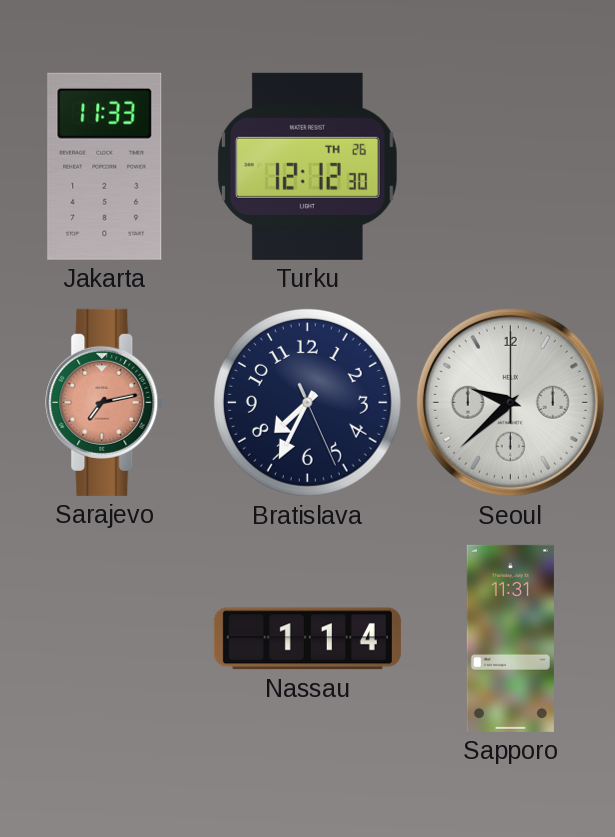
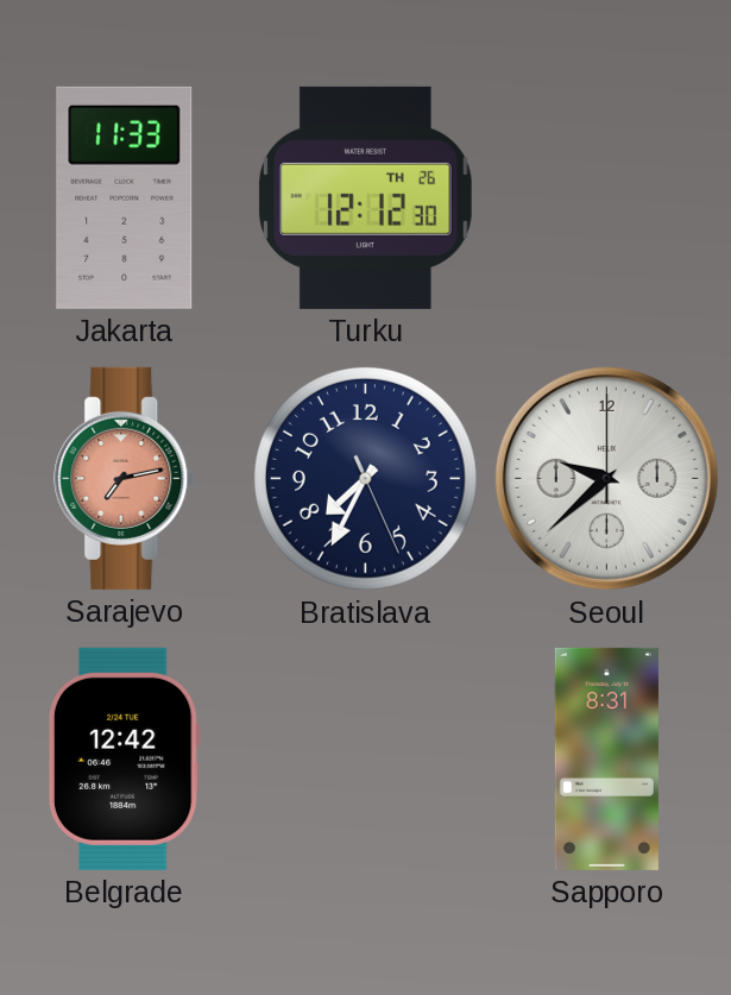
Belgrade: none -> 12:42
Nassau: 1:14 -> none
Sapporo: 11:31 -> 8:31
